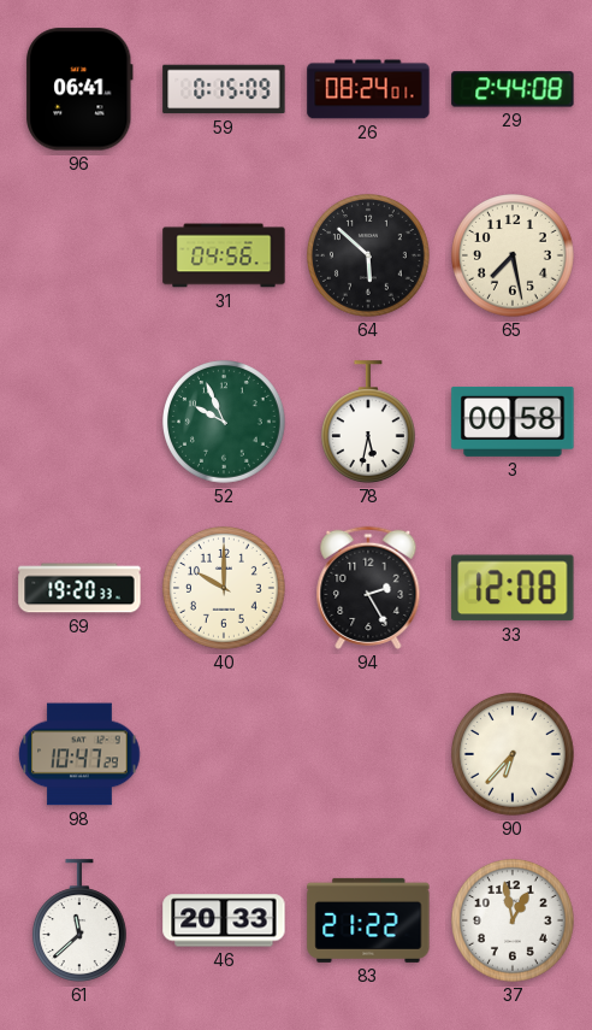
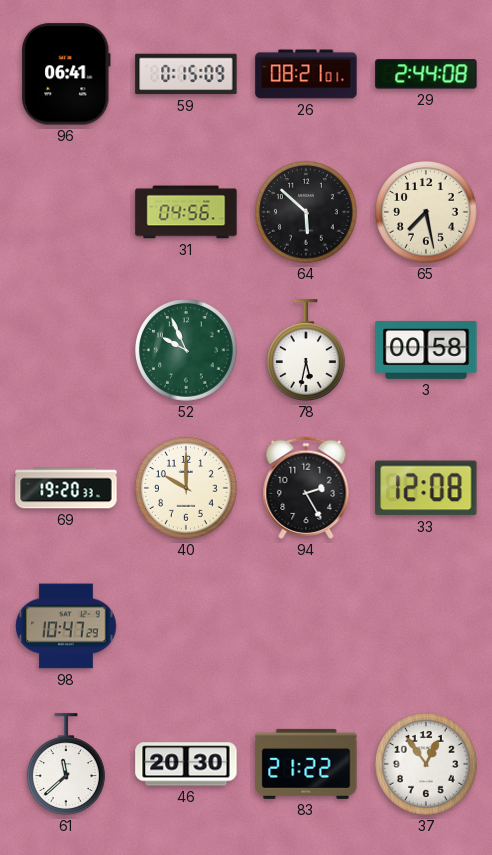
26: 08:24 -> 08:21
90: 6:37 -> none
46: 20:33 -> 20:30
37: 12:58 -> 12:54
